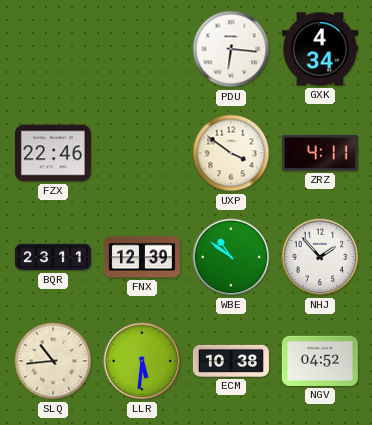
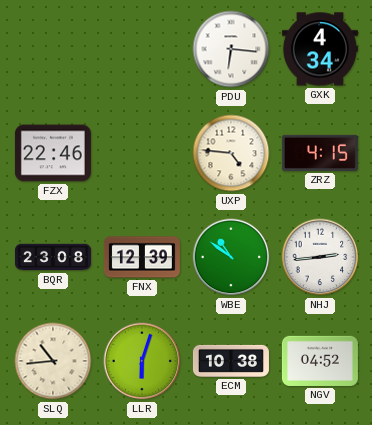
UXP: 3:51 -> 4:46
ZRZ: 4:11 -> 4:15
BQR: 23:11 -> 23:08
NHJ: 1:53 -> 2:44
LLR: 5:31 -> 6:03
